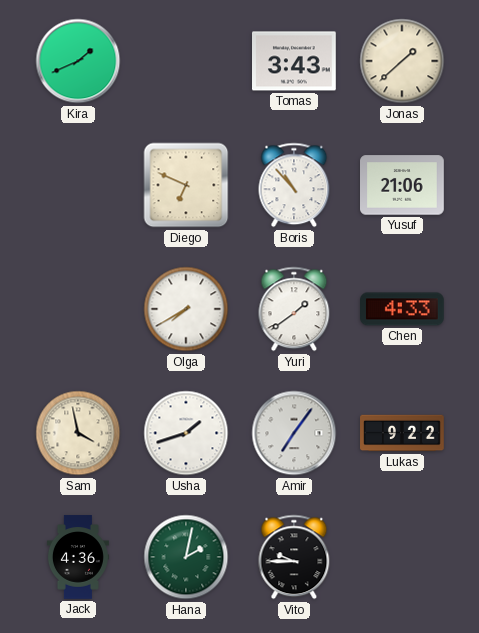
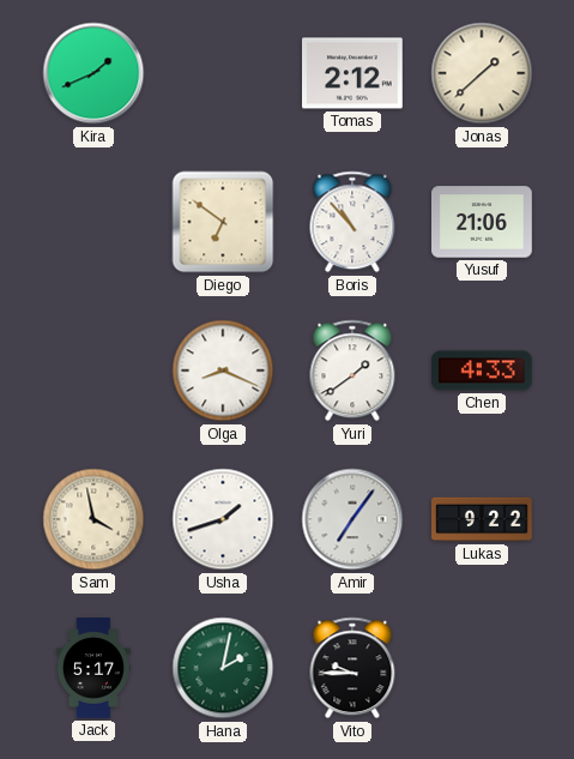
Tomas: 3:43 -> 2:12
Diego: 6:49 -> 6:51
Olga: 7:40 -> 8:19
Jack: 4:36 -> 5:17
